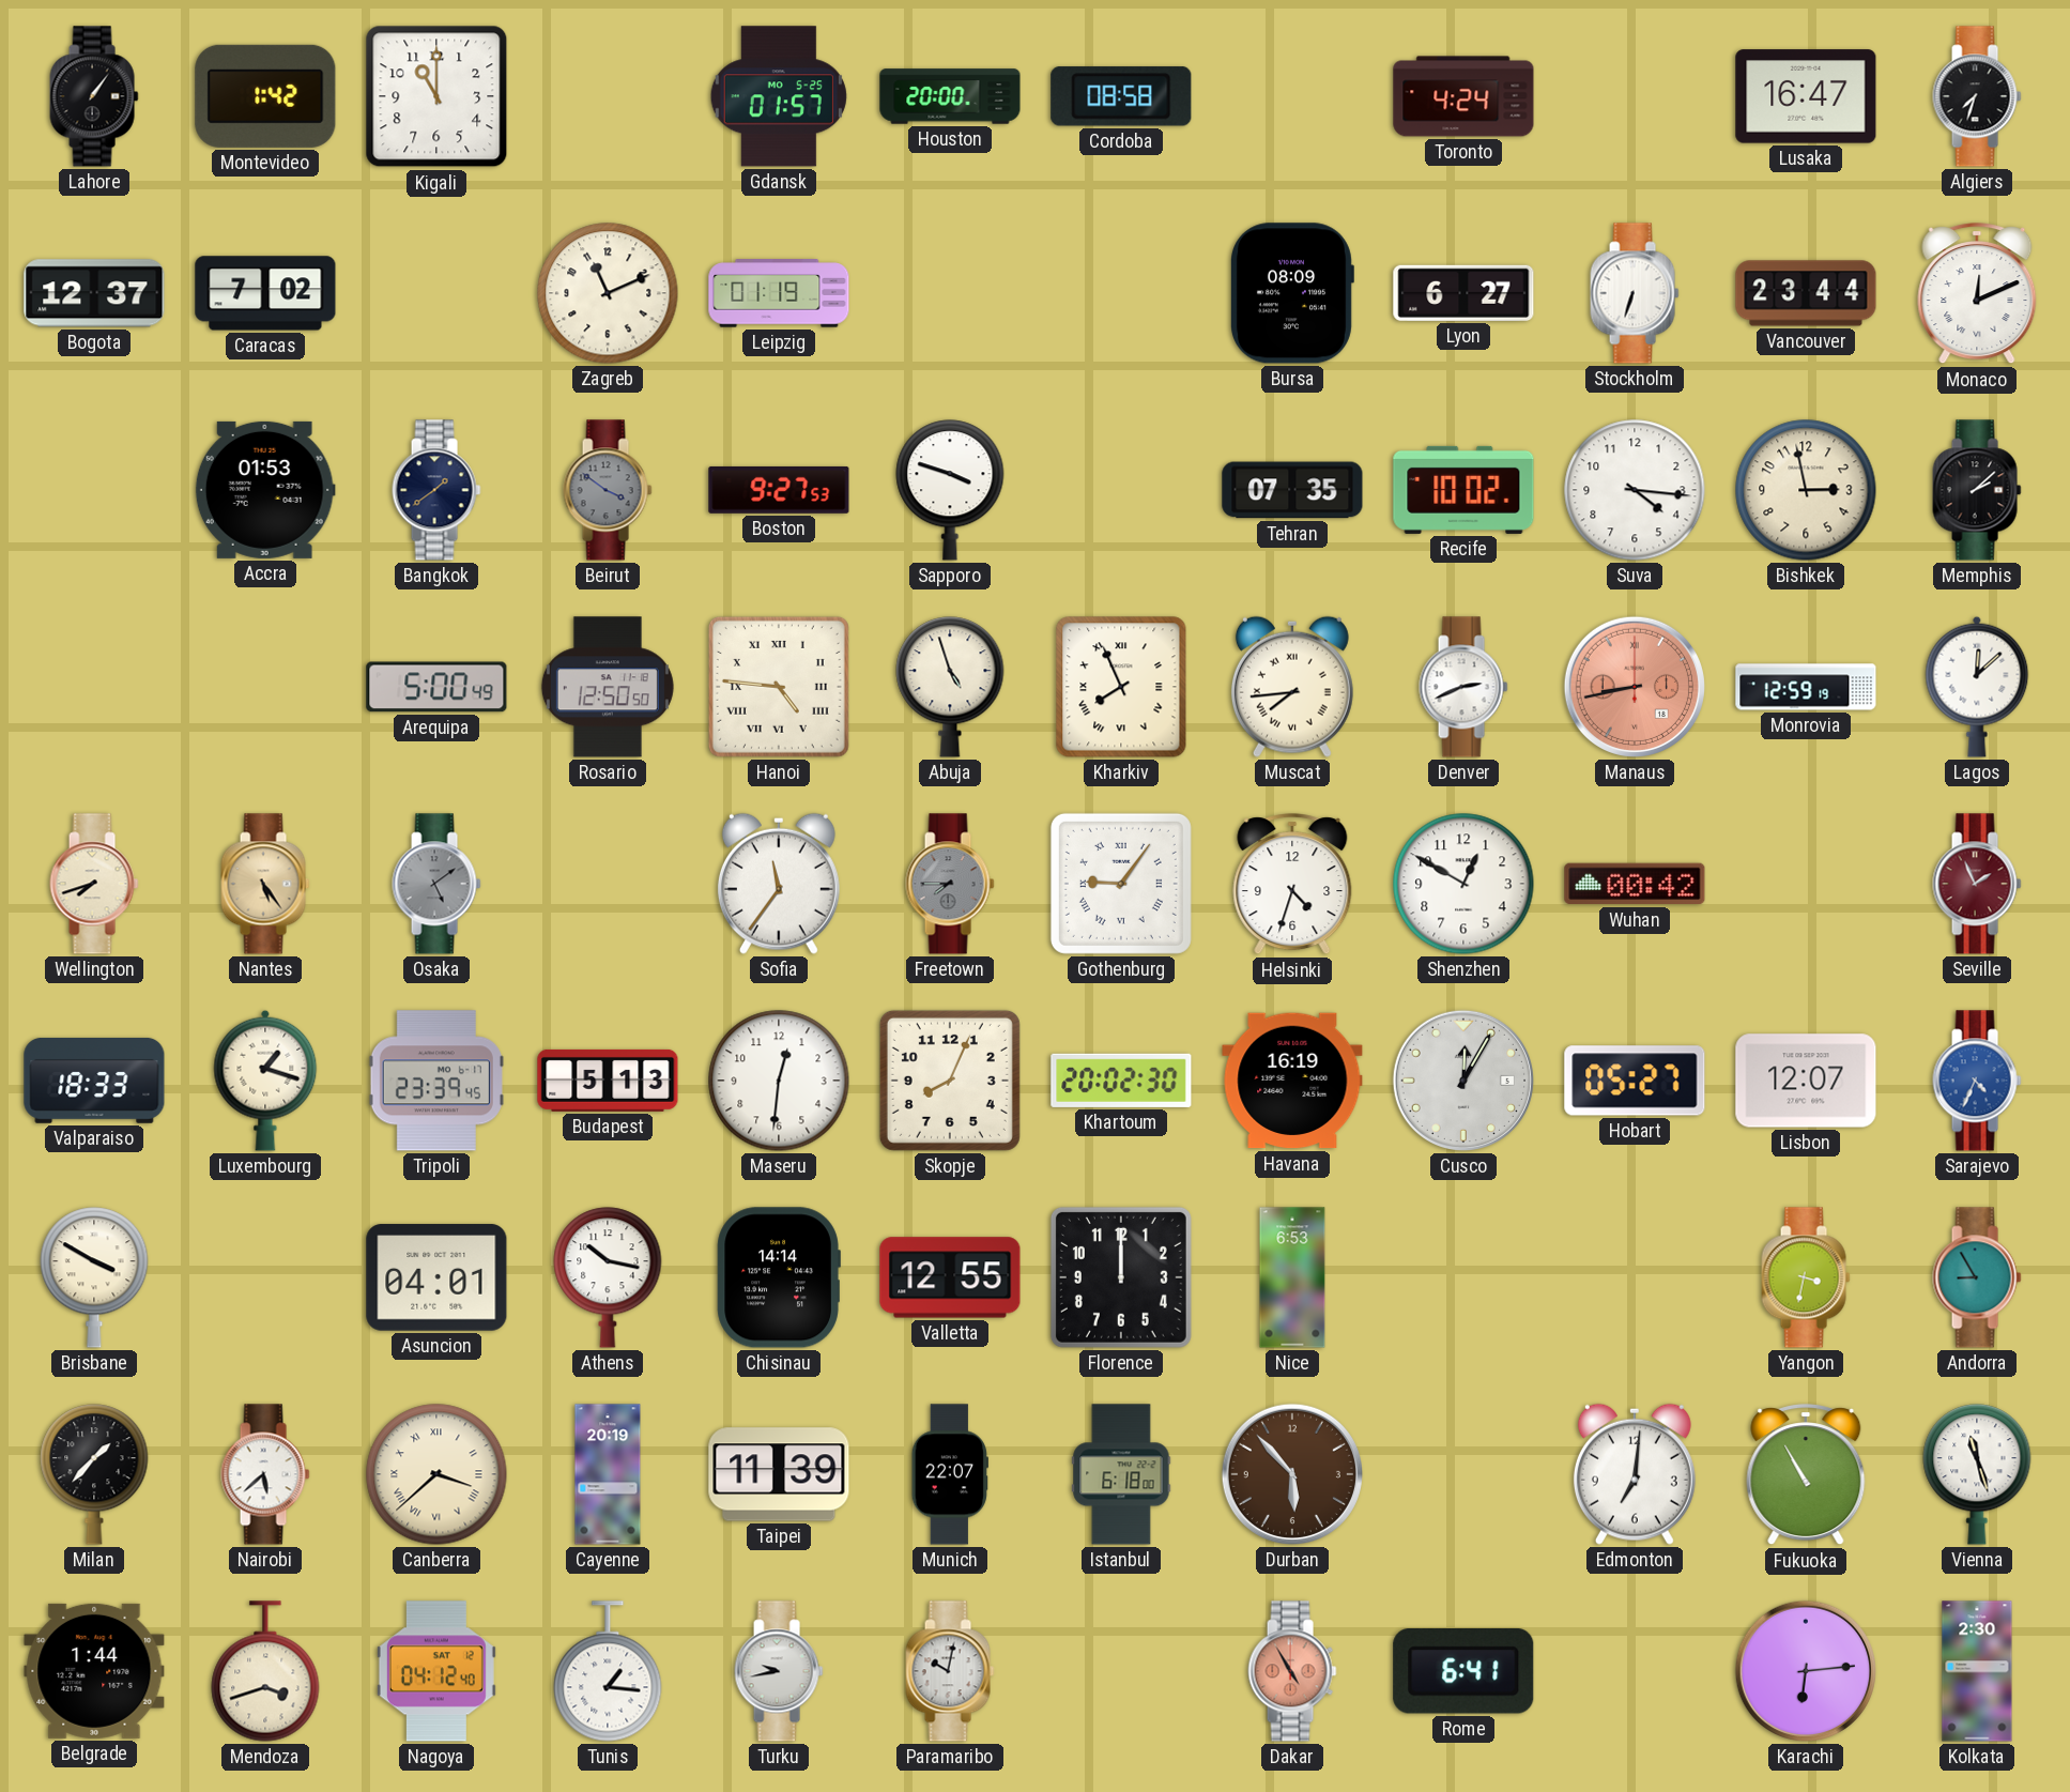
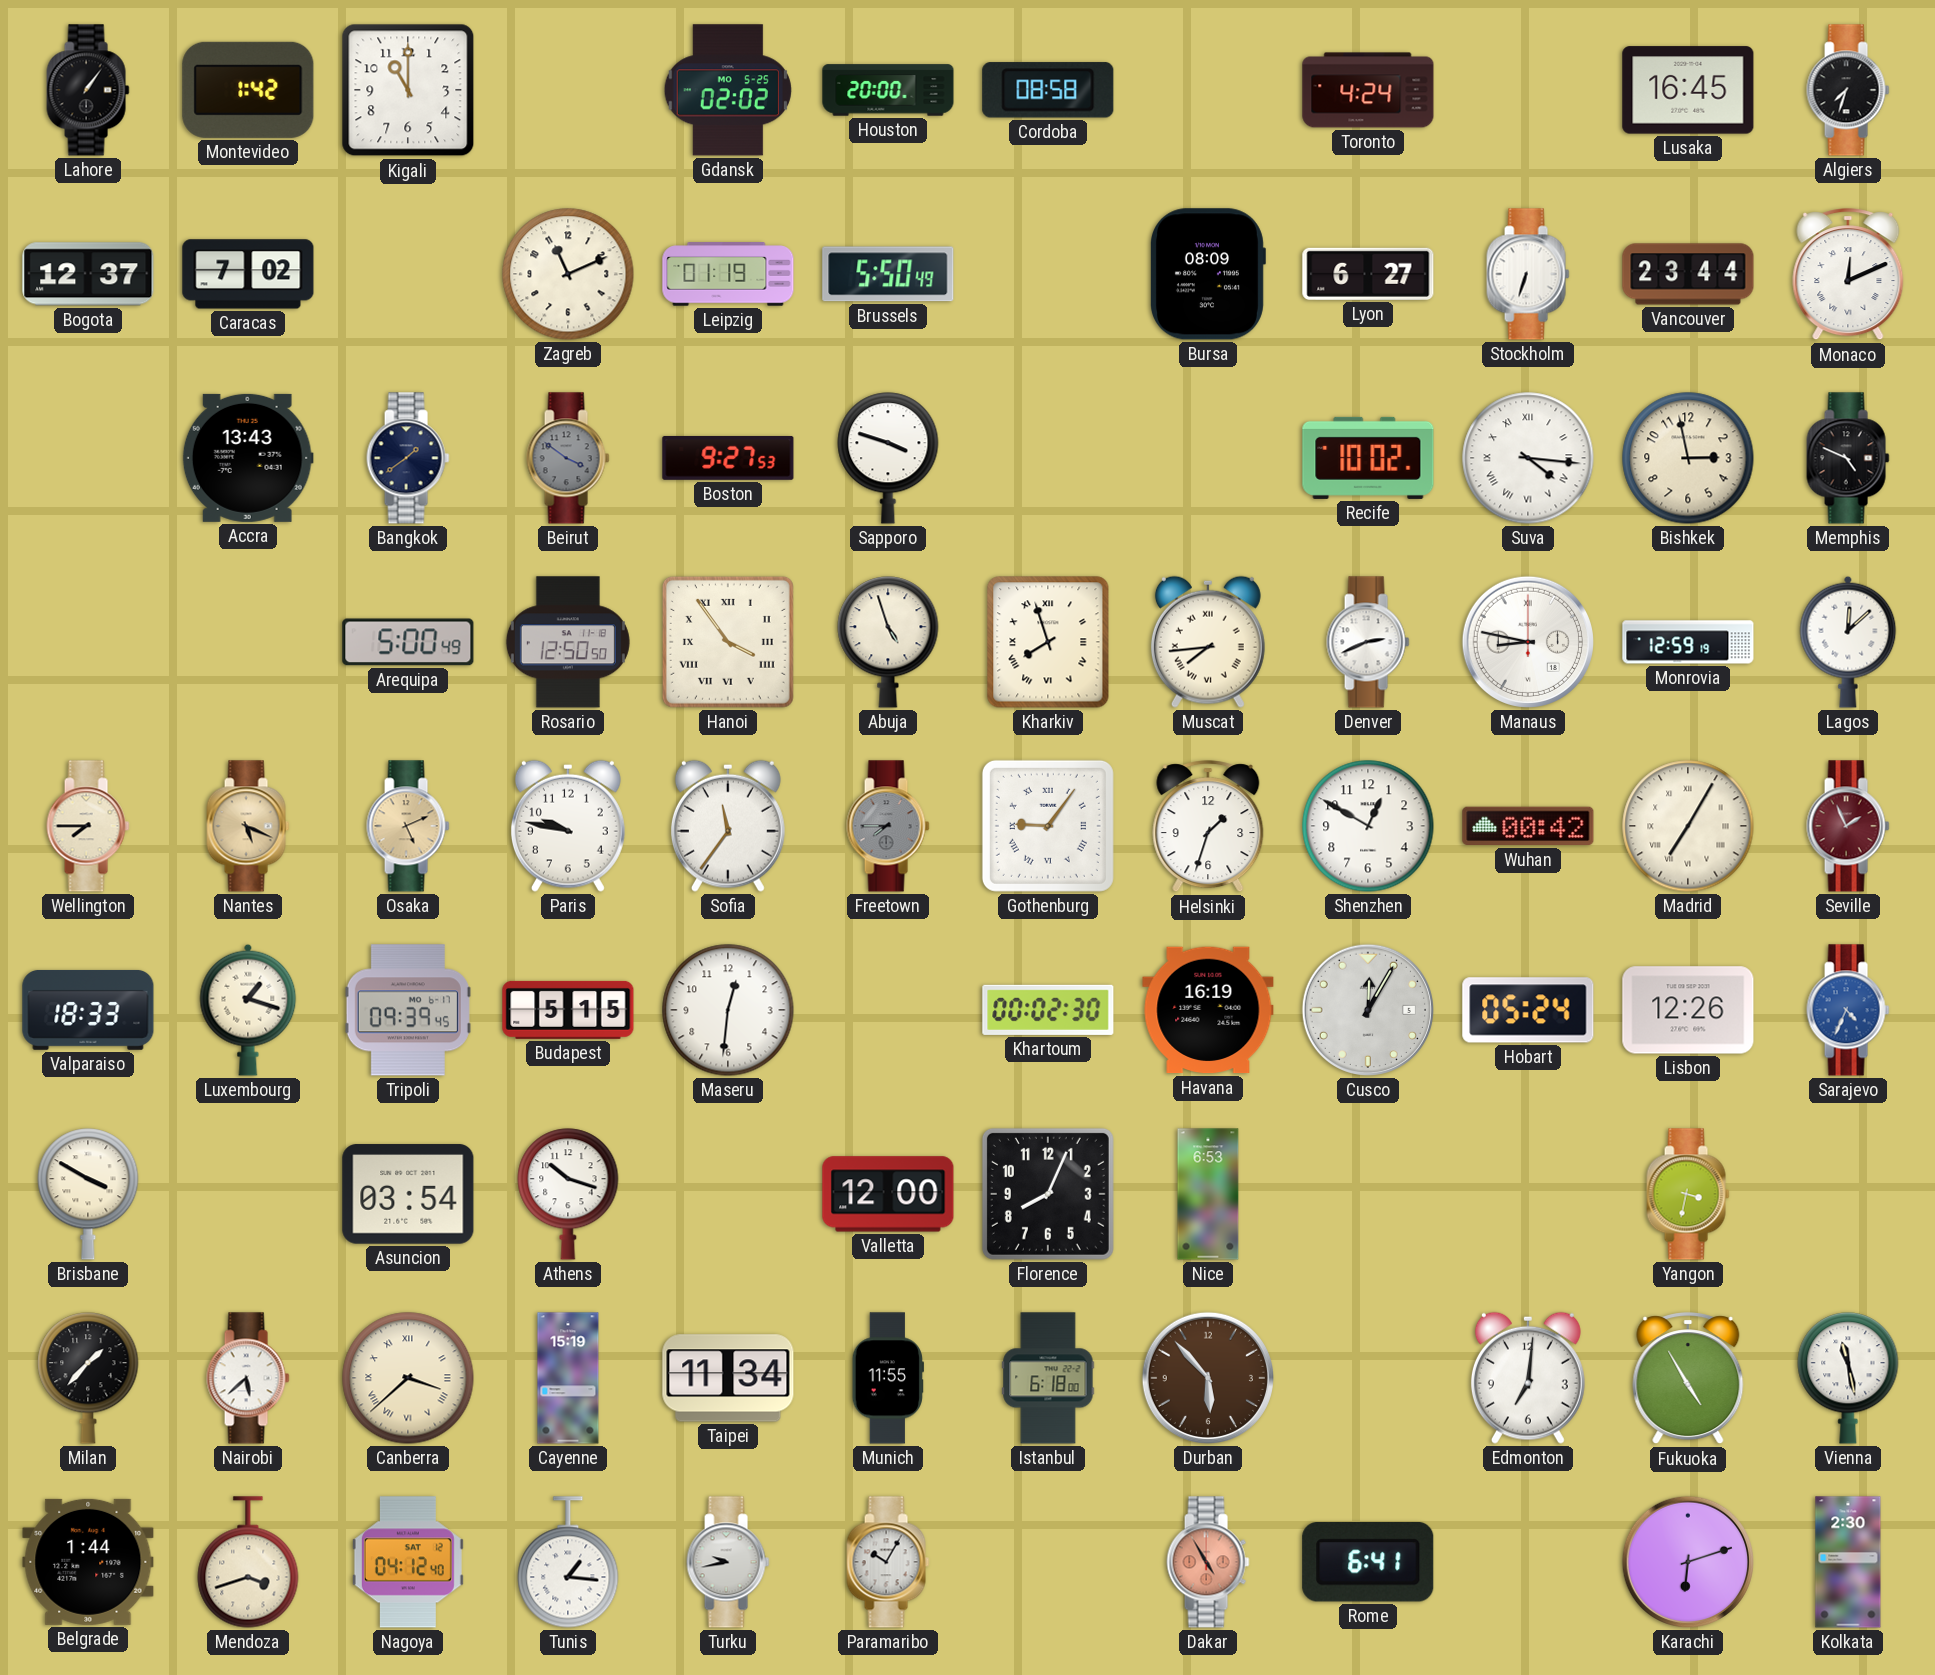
Gdansk: 01:57 -> 02:02
Lusaka: 16:47 -> 16:45
Brussels: none -> 5:50
Accra: 01:53 -> 13:43
Tehran: 07:35 -> none
Suva numerals: Arabic -> Roman
Memphis: 2:08 -> 4:49
Hanoi: 4:46 -> 3:54
Kharkiv: 7:56 -> 7:57
Manaus: 8:43 -> 8:47
Manaus dial: salmon -> white
Wellington: 7:42 -> 7:45
Nantes: 5:24 -> 5:19
Osaka: 5:09 -> 5:11
Osaka dial: grey -> champagne
Paris: none -> 9:47
Helsinki: 4:33 -> 1:33
Madrid: none -> 7:05
Tripoli: 23:39 -> 09:39
Budapest: 5:13 -> 5:15
Skopje: 8:04 -> none
Khartoum: 20:02 -> 00:02
Hobart: 05:27 -> 05:24
Lisbon: 12:07 -> 12:26
Asuncion: 04:01 -> 03:54
Athens: 10:17 -> 10:18
Chisinau: 14:14 -> none
Valletta: 12:55 -> 12:00
Florence: 12:00 -> 8:04
Andorra: 8:55 -> none
Cayenne: 20:19 -> 15:19
Taipei: 11:39 -> 11:34
Munich: 22:07 -> 11:55
Fukuoka: 10:55 -> 4:55
Vienna: 11:27 -> 11:28
Paramaribo: 10:02 -> 10:05
Karachi: 6:14 -> 6:12
